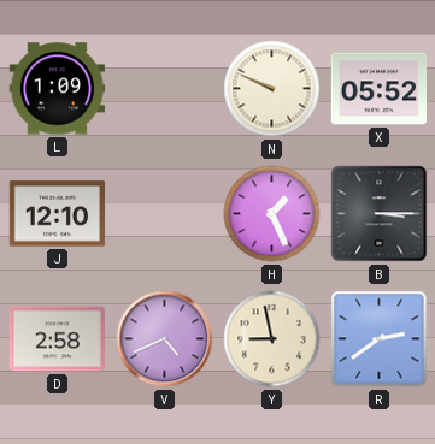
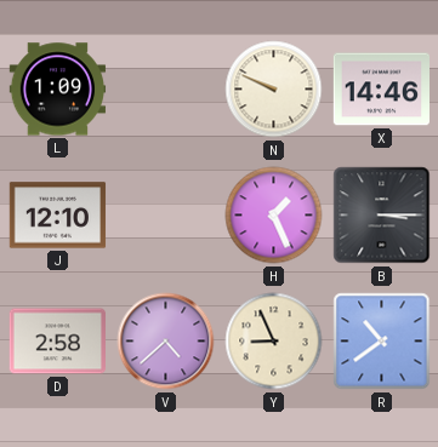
X: 05:52 -> 14:46
V: 4:41 -> 4:38
Y: 8:58 -> 8:56
R: 2:39 -> 10:39
